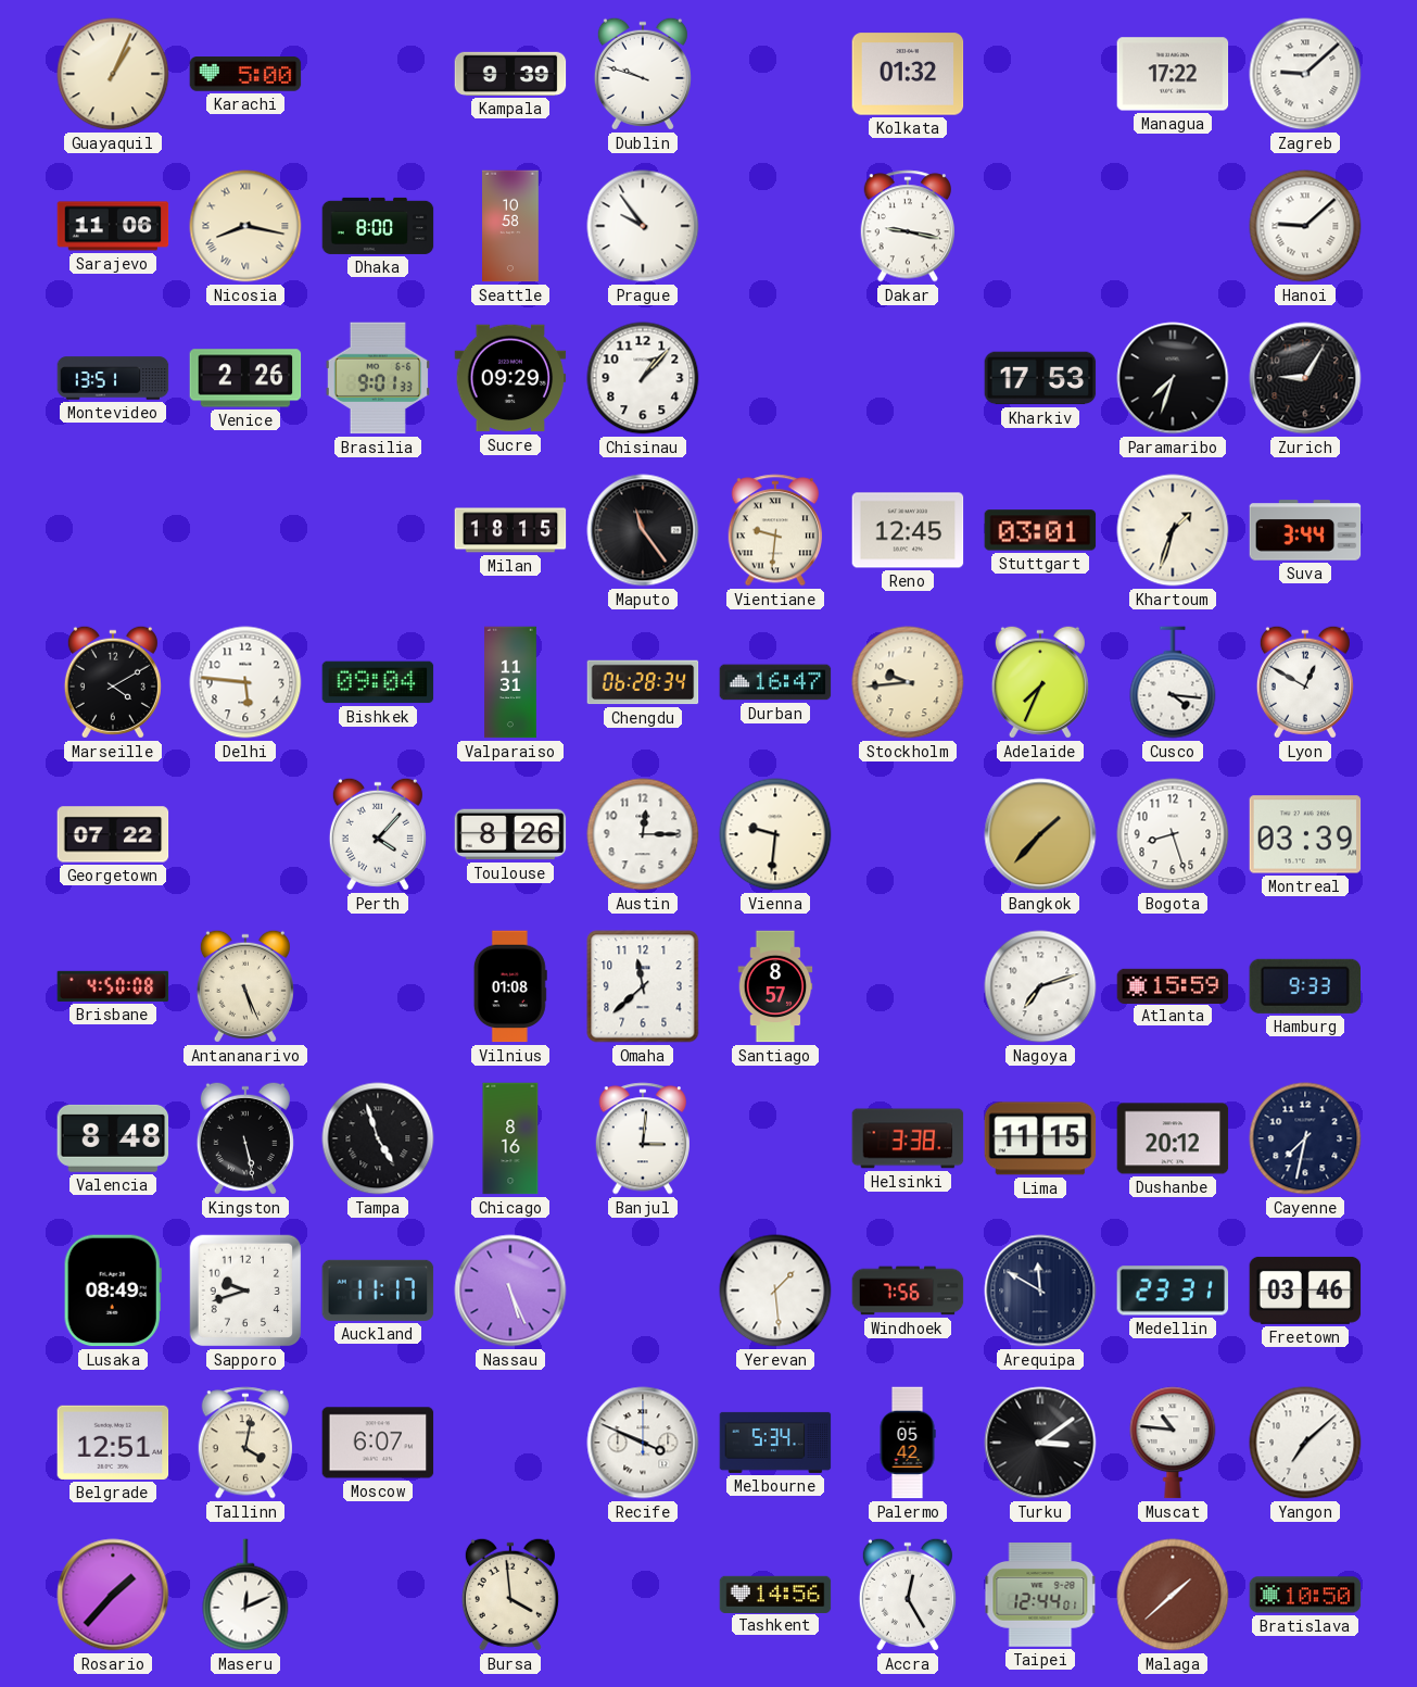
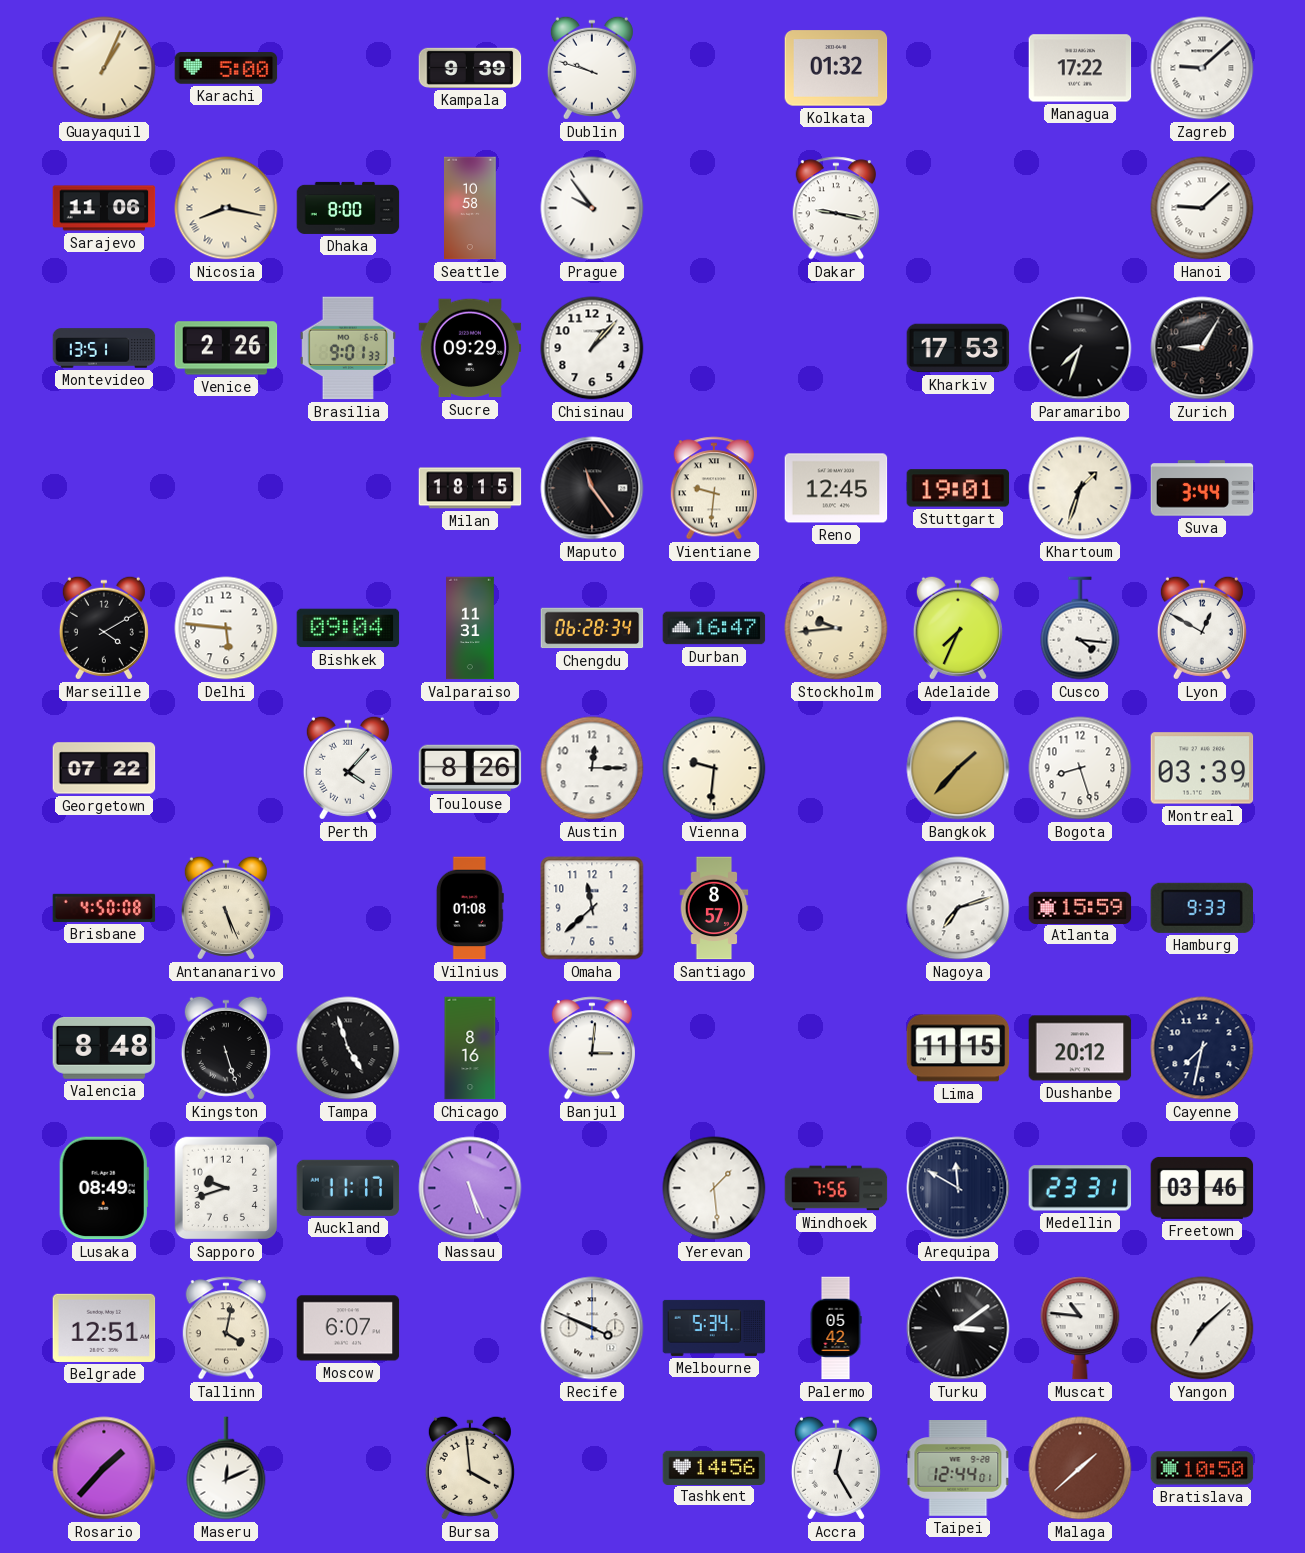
Stuttgart: 03:01 -> 19:01
Kingston: 5:28 -> 5:27
Helsinki: 3:38 -> none
